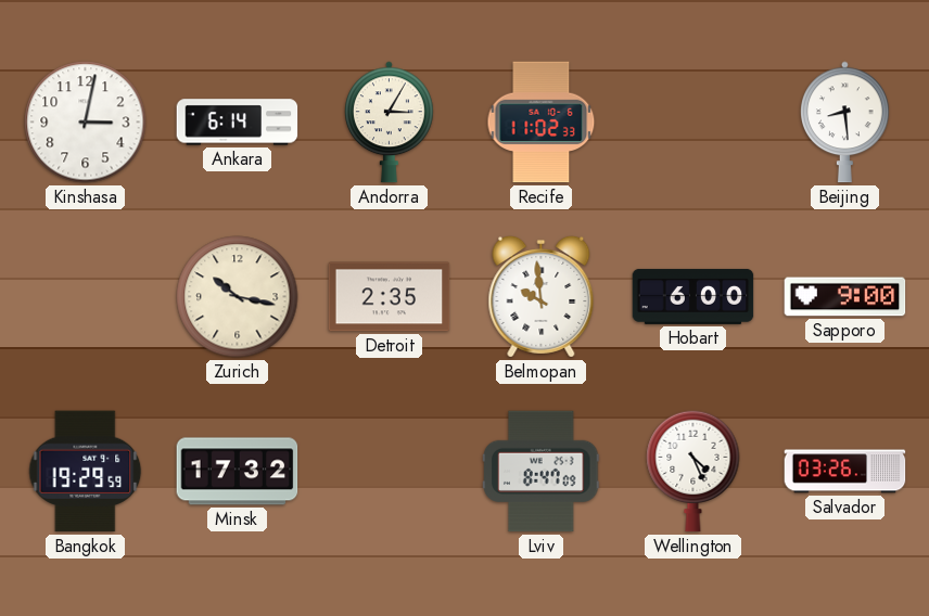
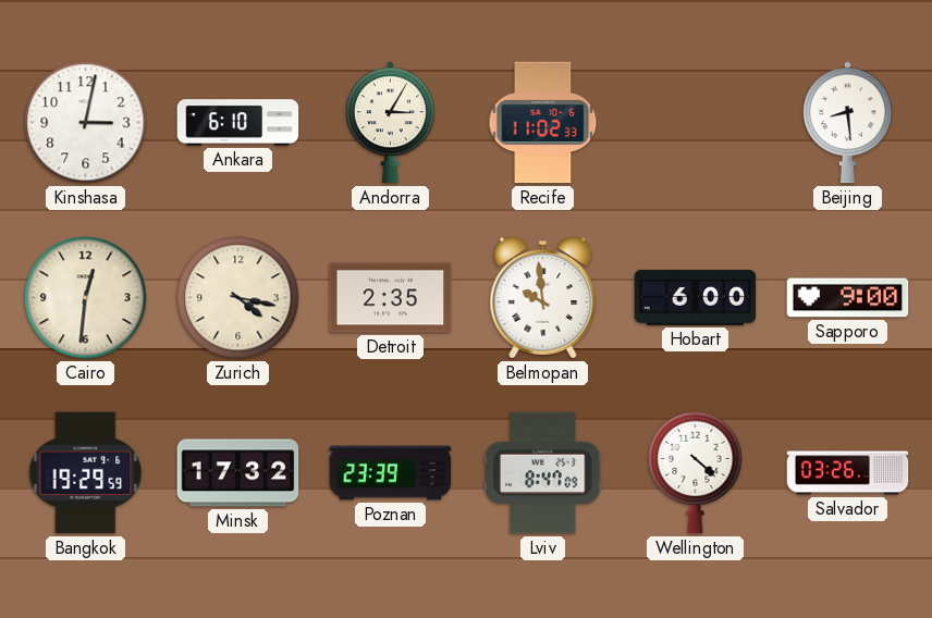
Ankara: 6:14 -> 6:10
Cairo: none -> 12:31
Zurich: 10:17 -> 4:17
Poznan: none -> 23:39
Wellington: 4:26 -> 4:22
